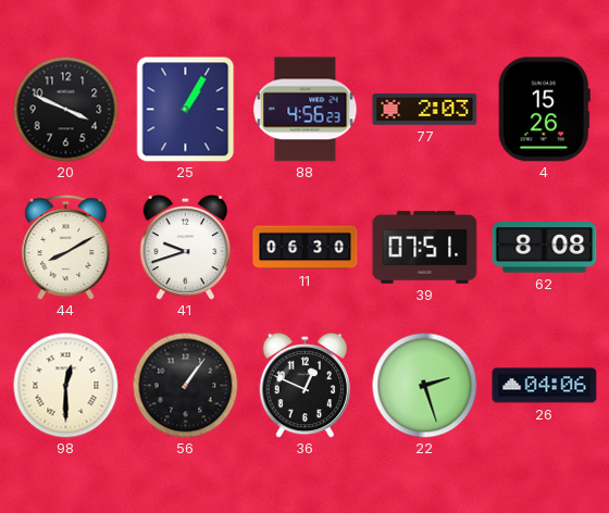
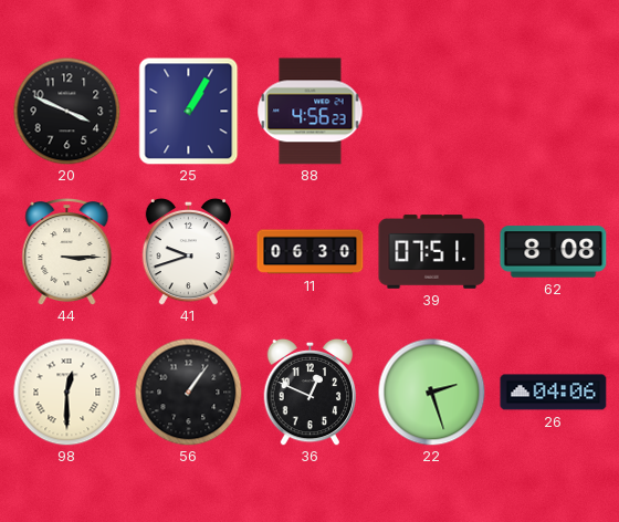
77: 2:03 -> none
4: 15:26 -> none
44: 8:10 -> 3:15
